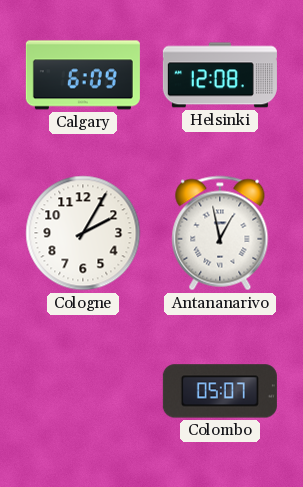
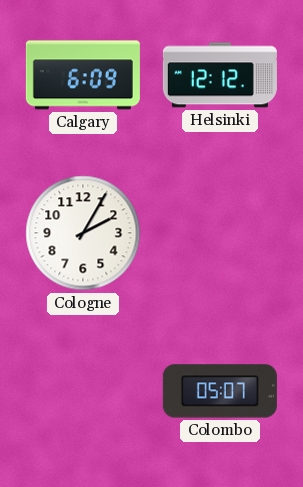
Helsinki: 12:08 -> 12:12
Antananarivo: 12:58 -> none
